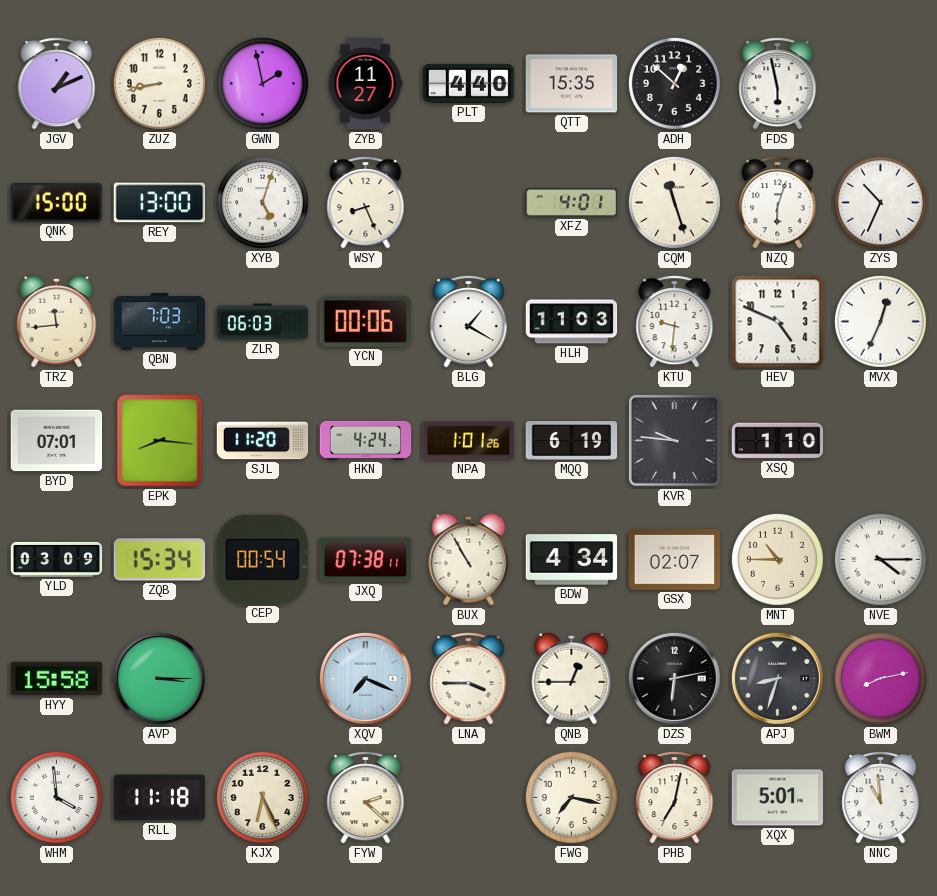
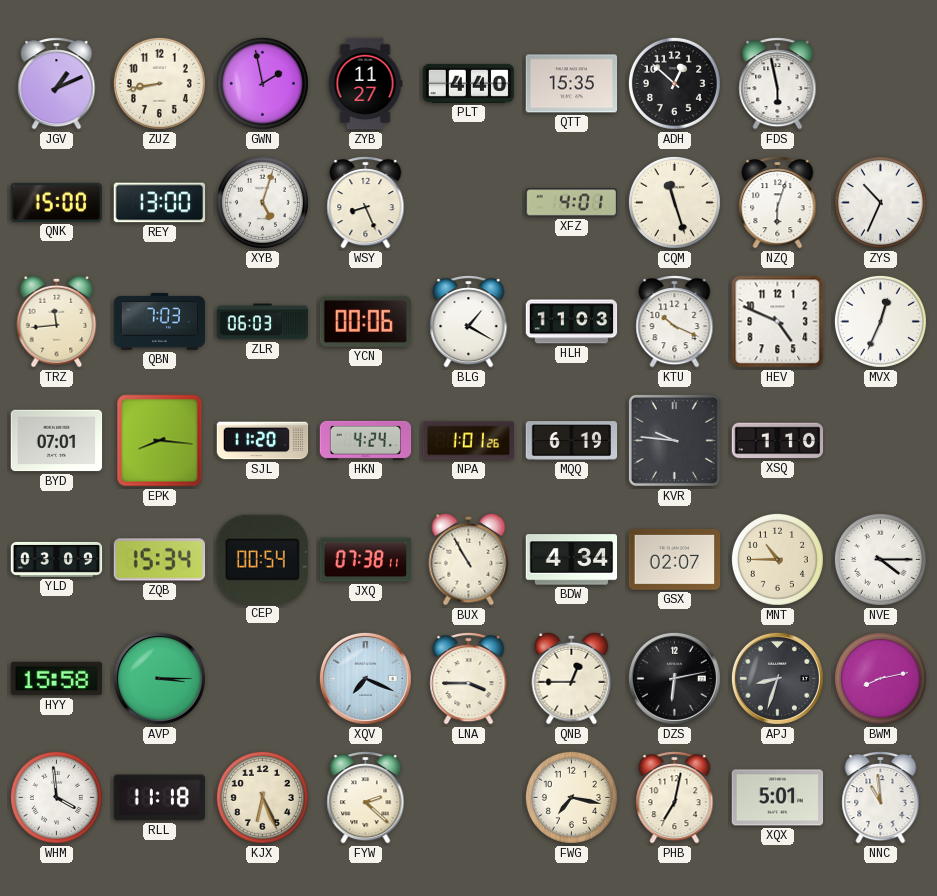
KTU: 9:31 -> 10:19
